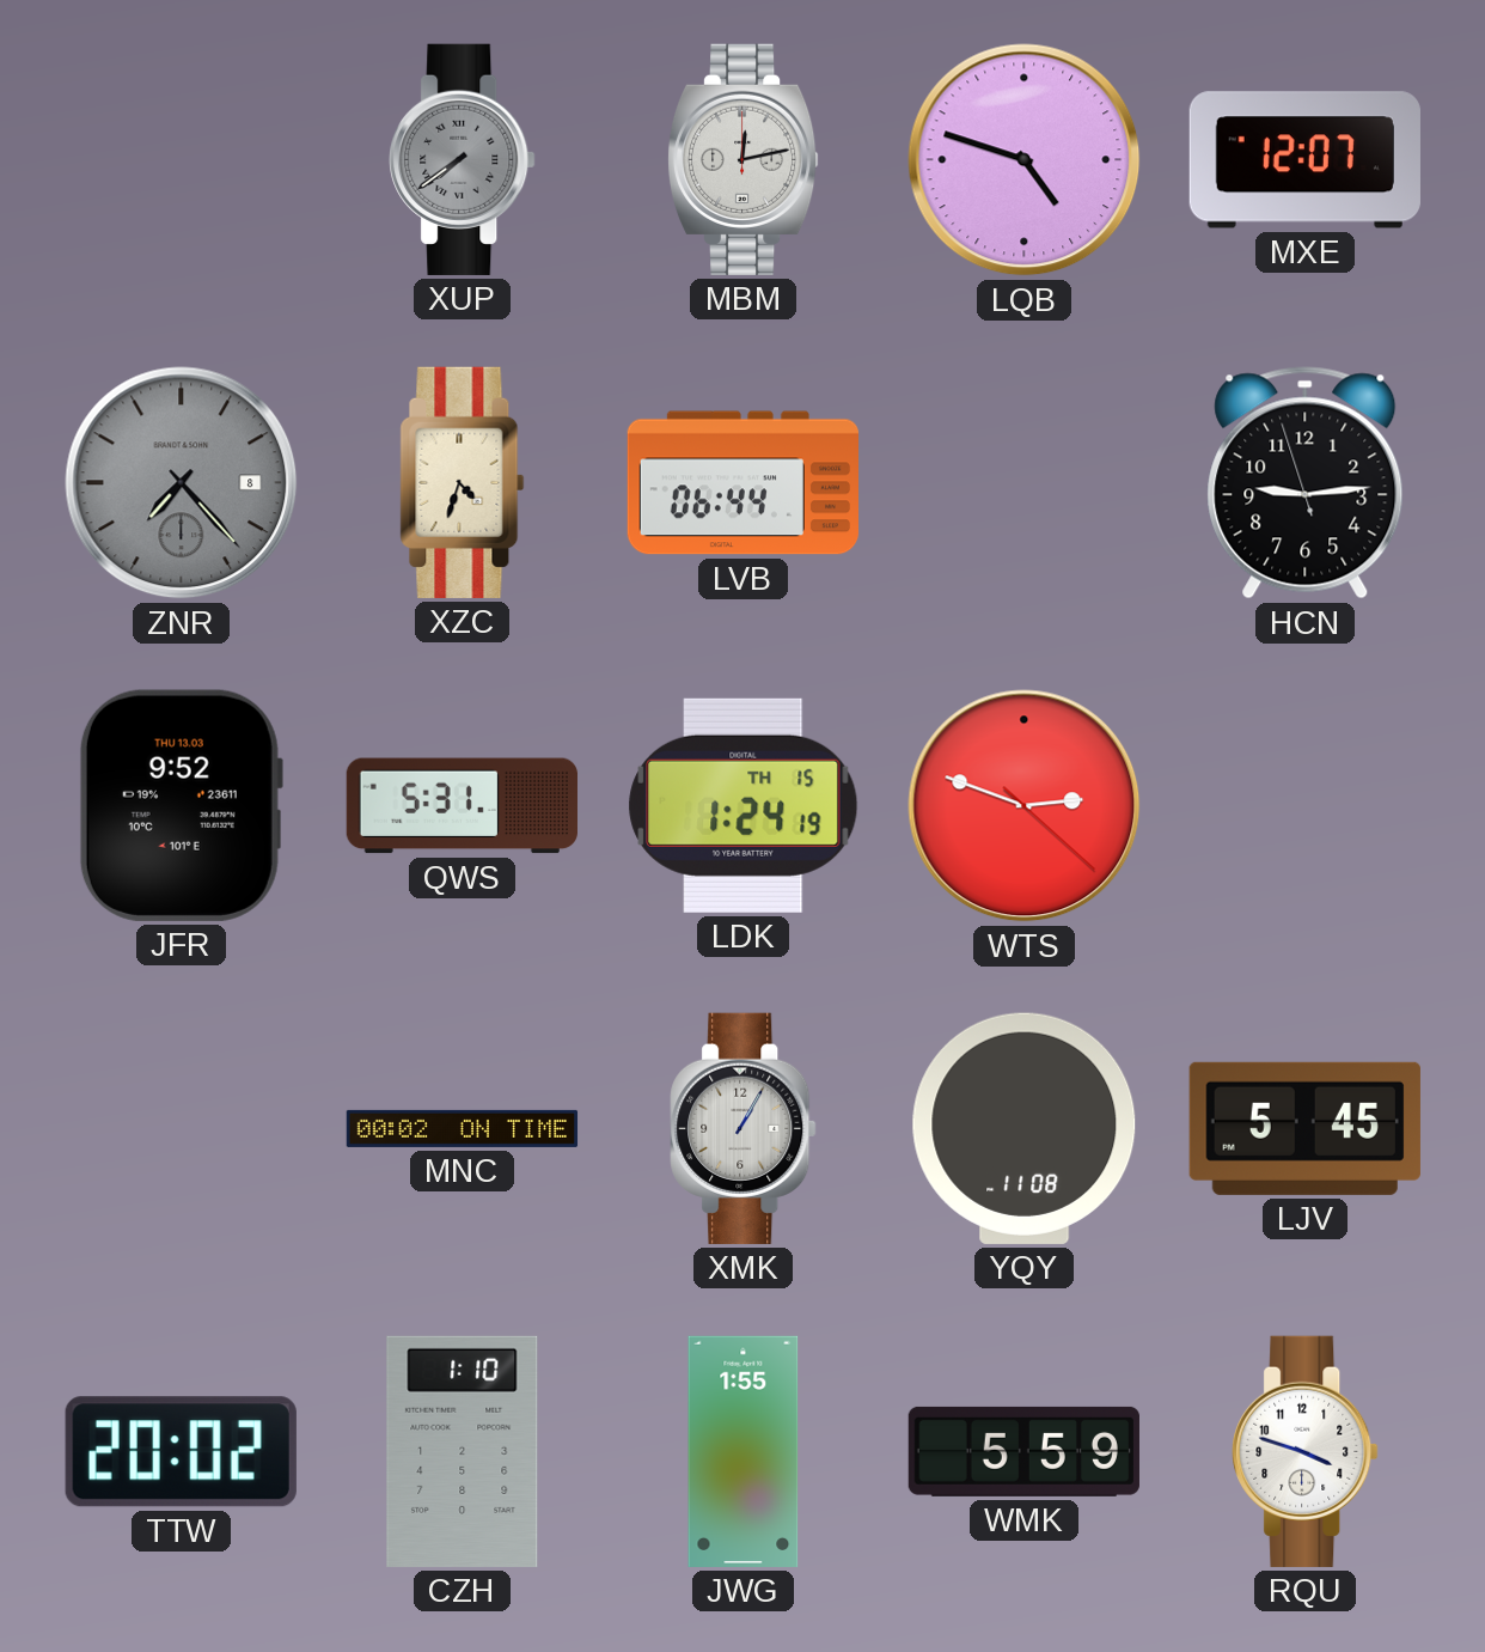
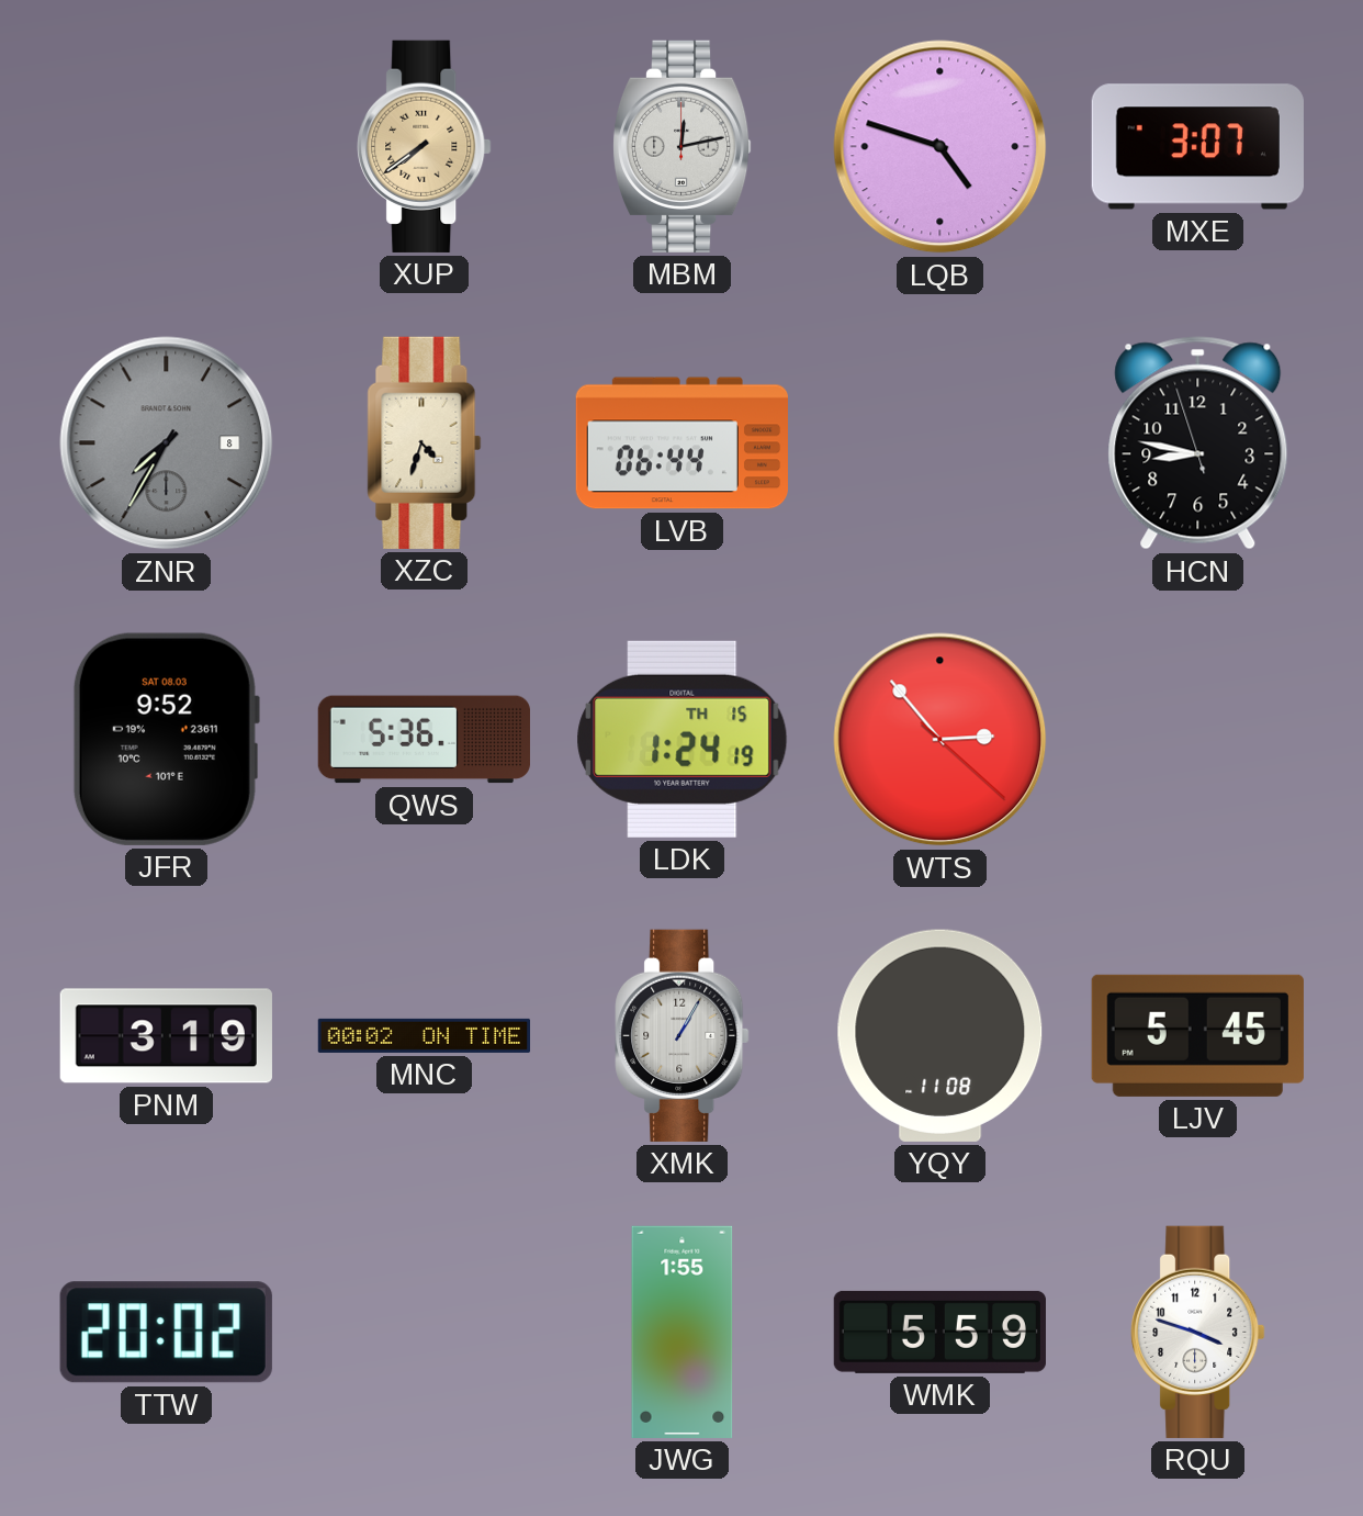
XUP dial: grey -> champagne
MXE: 12:07 -> 3:07
ZNR: 7:23 -> 7:35
HCN: 9:13 -> 8:46
JFR date: THU 13.03 -> SAT 08.03
QWS: 5:31 -> 5:36
WTS: 2:48 -> 2:53
PNM: none -> 3:19
CZH: 1:10 -> none
